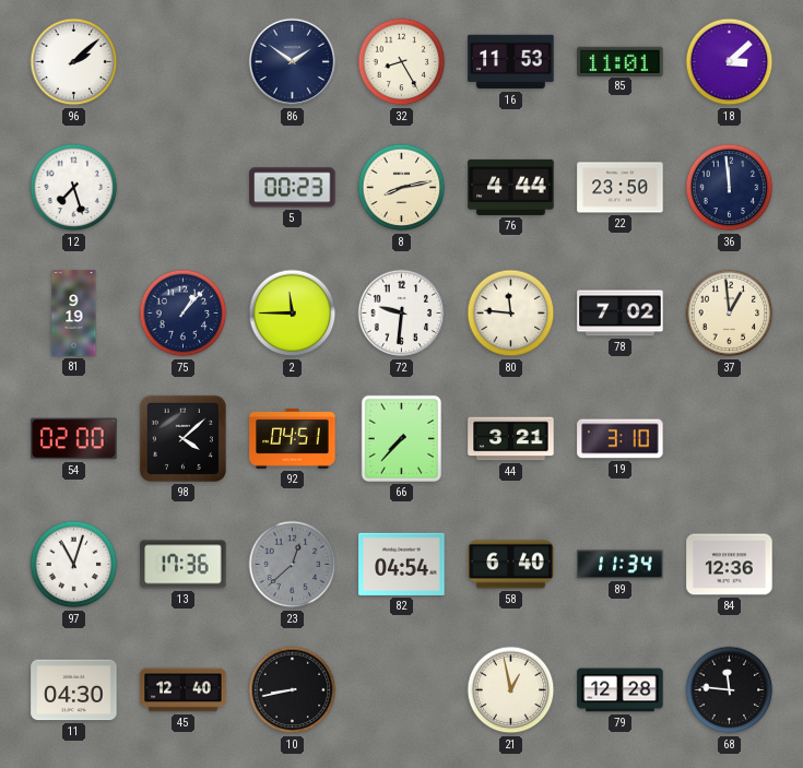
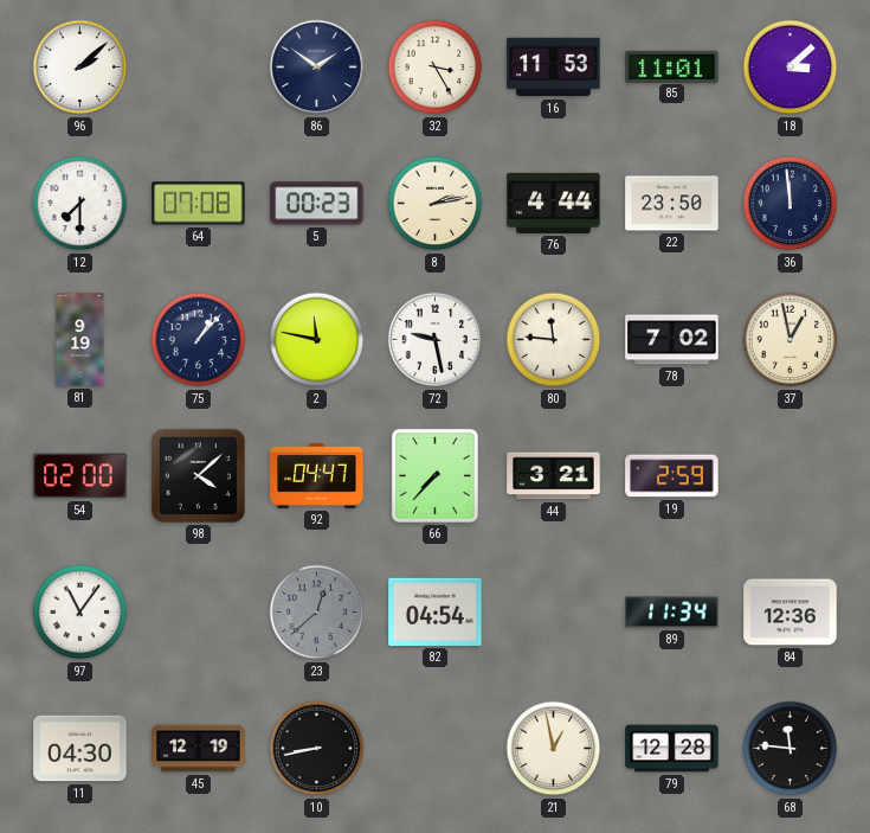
32: 8:25 -> 3:25
12: 7:27 -> 7:30
64: none -> 07:08
8: 8:13 -> 2:13
2: 11:45 -> 11:47
72: 9:31 -> 9:28
37: 12:59 -> 12:58
92: 04:51 -> 04:47
19: 3:10 -> 2:59
97: 11:03 -> 11:06
13: 17:36 -> none
58: 6:40 -> none
45: 12:40 -> 12:19
